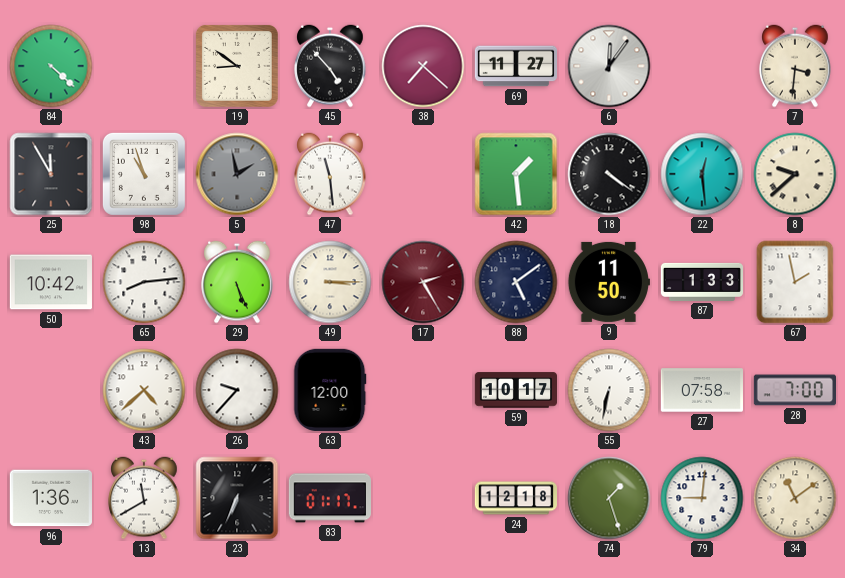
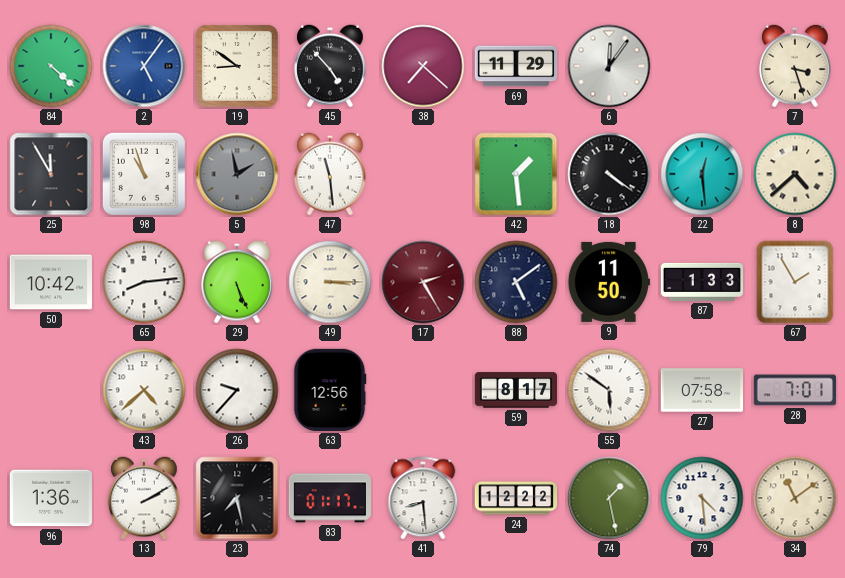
2: none -> 5:06
69: 11:27 -> 11:29
7: 3:31 -> 3:27
8: 9:38 -> 4:38
67: 1:58 -> 1:55
63: 12:00 -> 12:56
59: 10:17 -> 8:17
55: 6:32 -> 5:51
28: 7:00 -> 7:01
13: 11:40 -> 2:10
23: 6:34 -> 7:28
41: none -> 8:29
24: 12:18 -> 12:22
74: 1:27 -> 1:28
79: 9:01 -> 4:29
